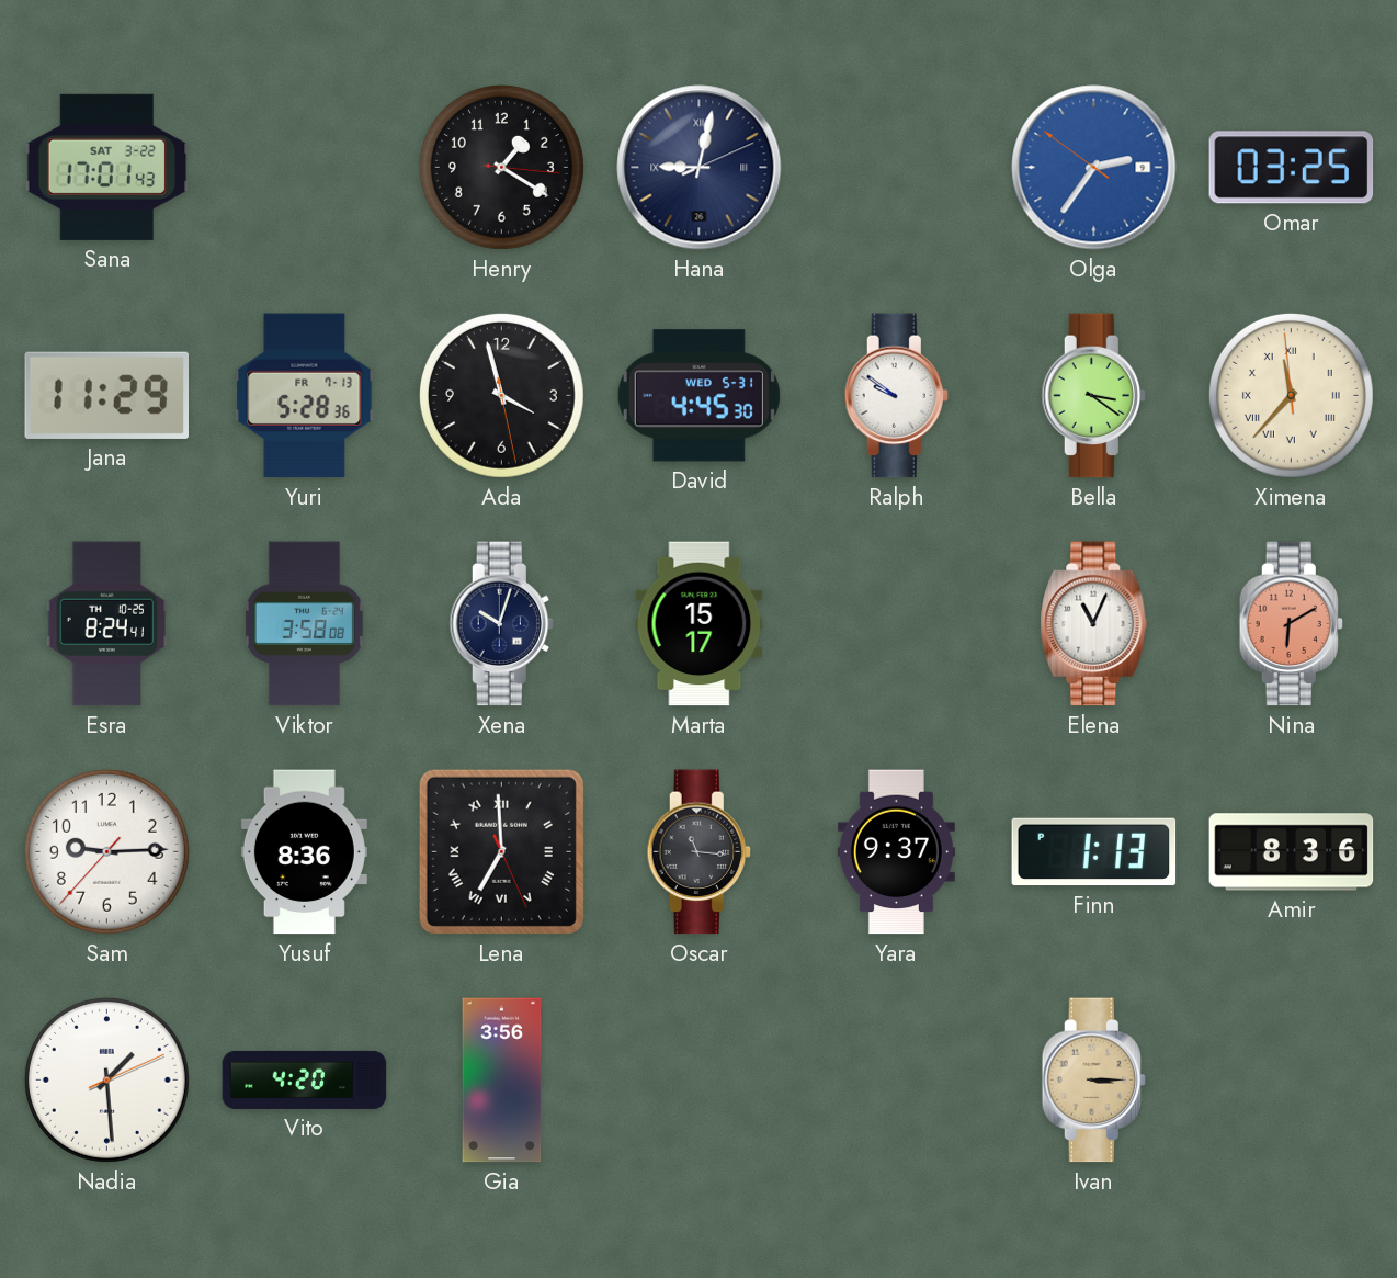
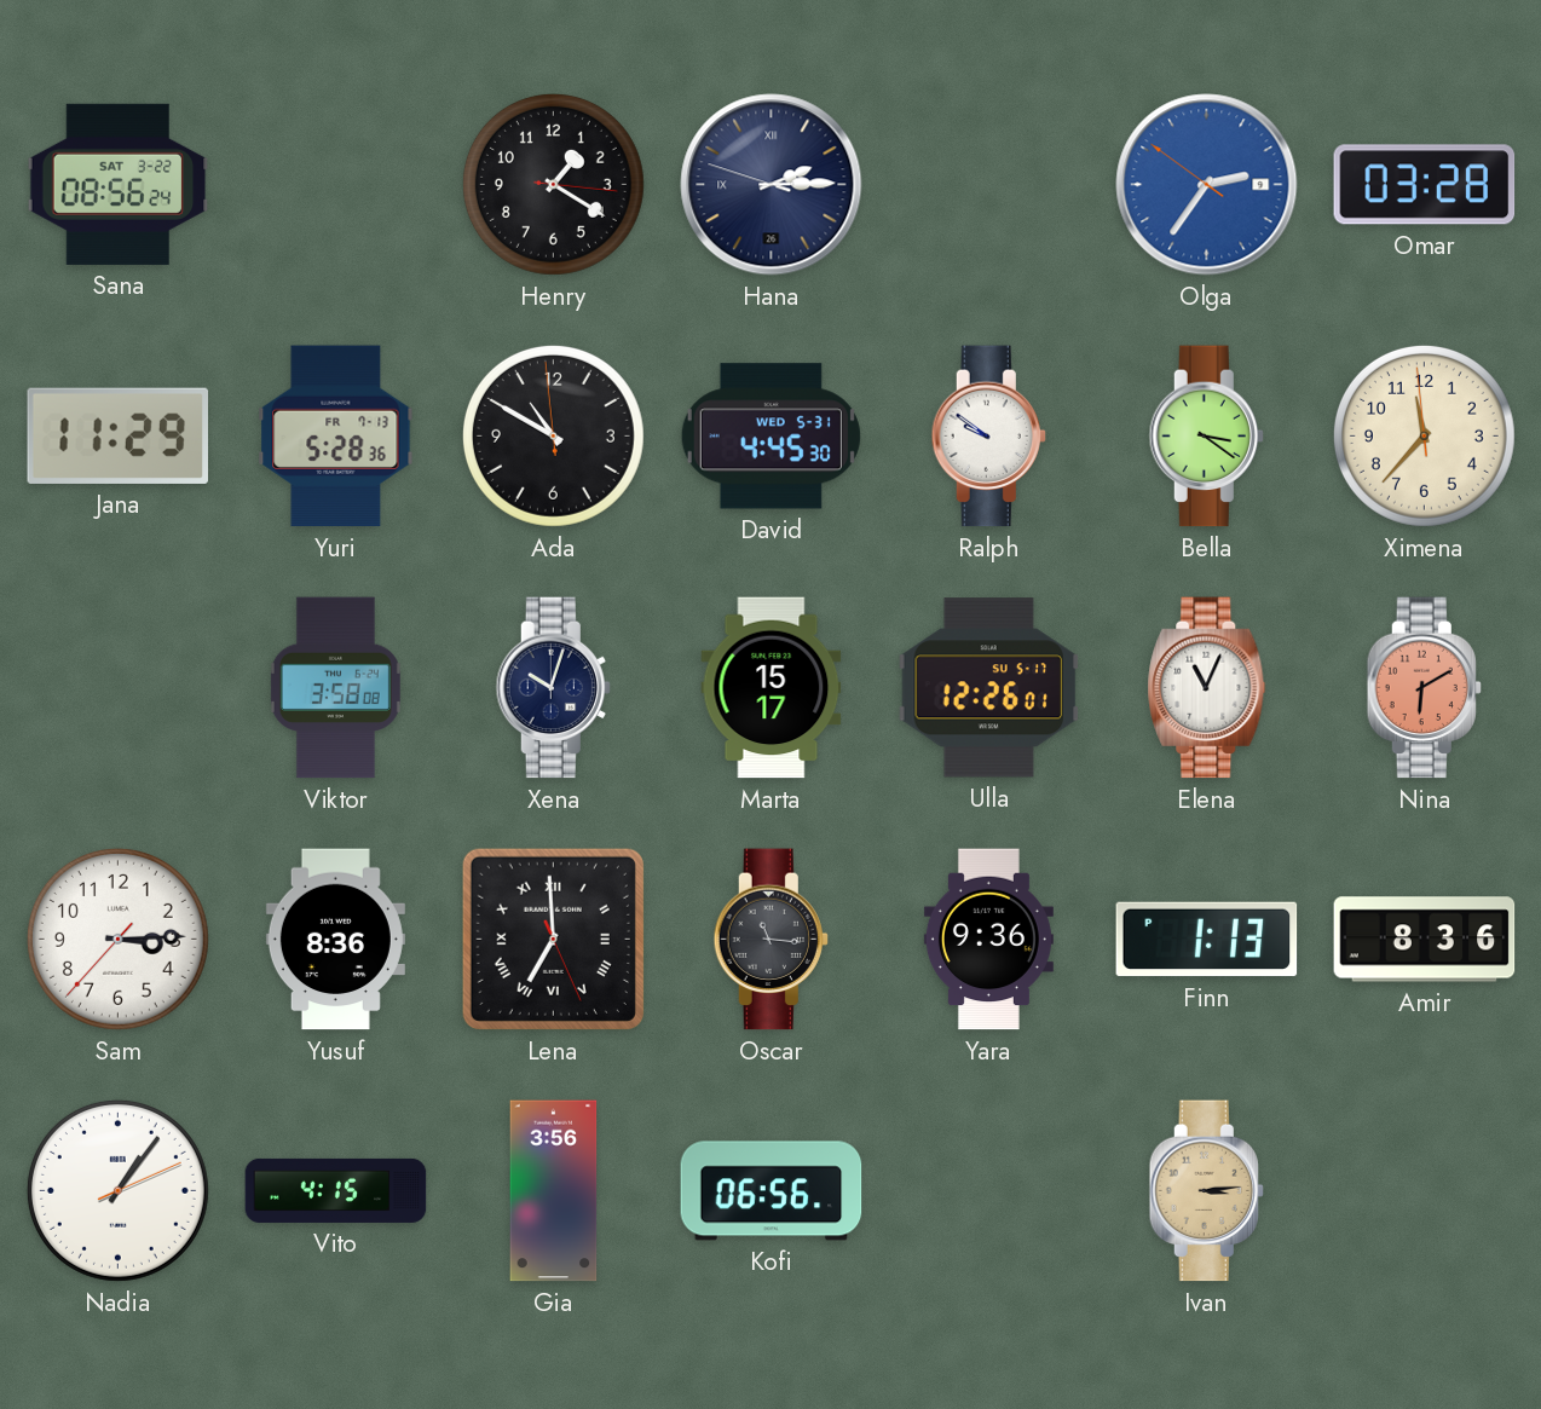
Sana: 17:01 -> 08:56
Hana: 9:02 -> 2:14
Omar: 03:25 -> 03:28
Ada: 3:57 -> 10:49
Ximena numerals: Roman -> Arabic
Esra: 8:24 -> none
Ulla: none -> 12:26
Sam: 9:14 -> 3:14
Yara: 9:37 -> 9:36
Nadia: 1:29 -> 1:06
Vito: 4:20 -> 4:15
Kofi: none -> 06:56
Ivan: 3:15 -> 3:14
